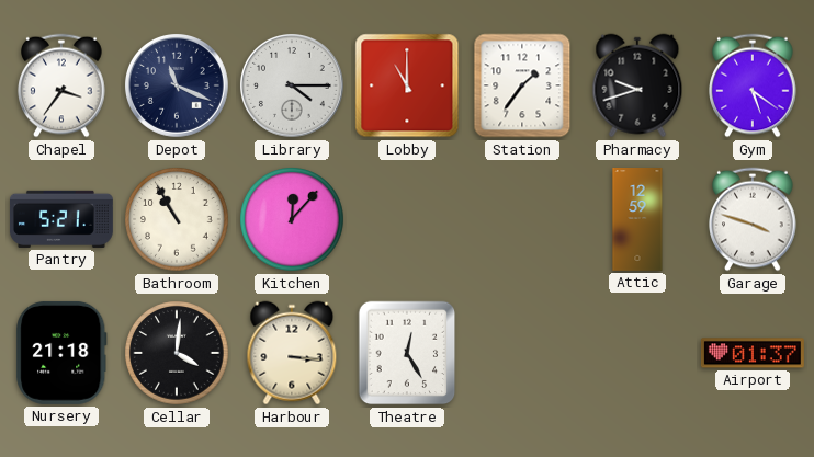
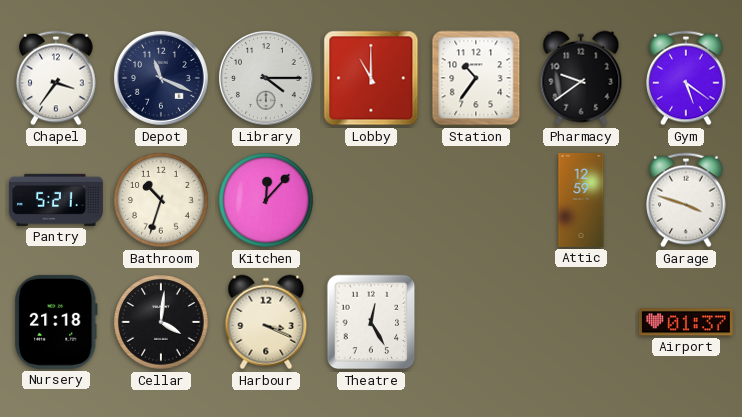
Station: 1:36 -> 10:36
Pharmacy: 9:42 -> 9:39
Bathroom: 10:55 -> 10:33
Harbour: 3:16 -> 3:19
